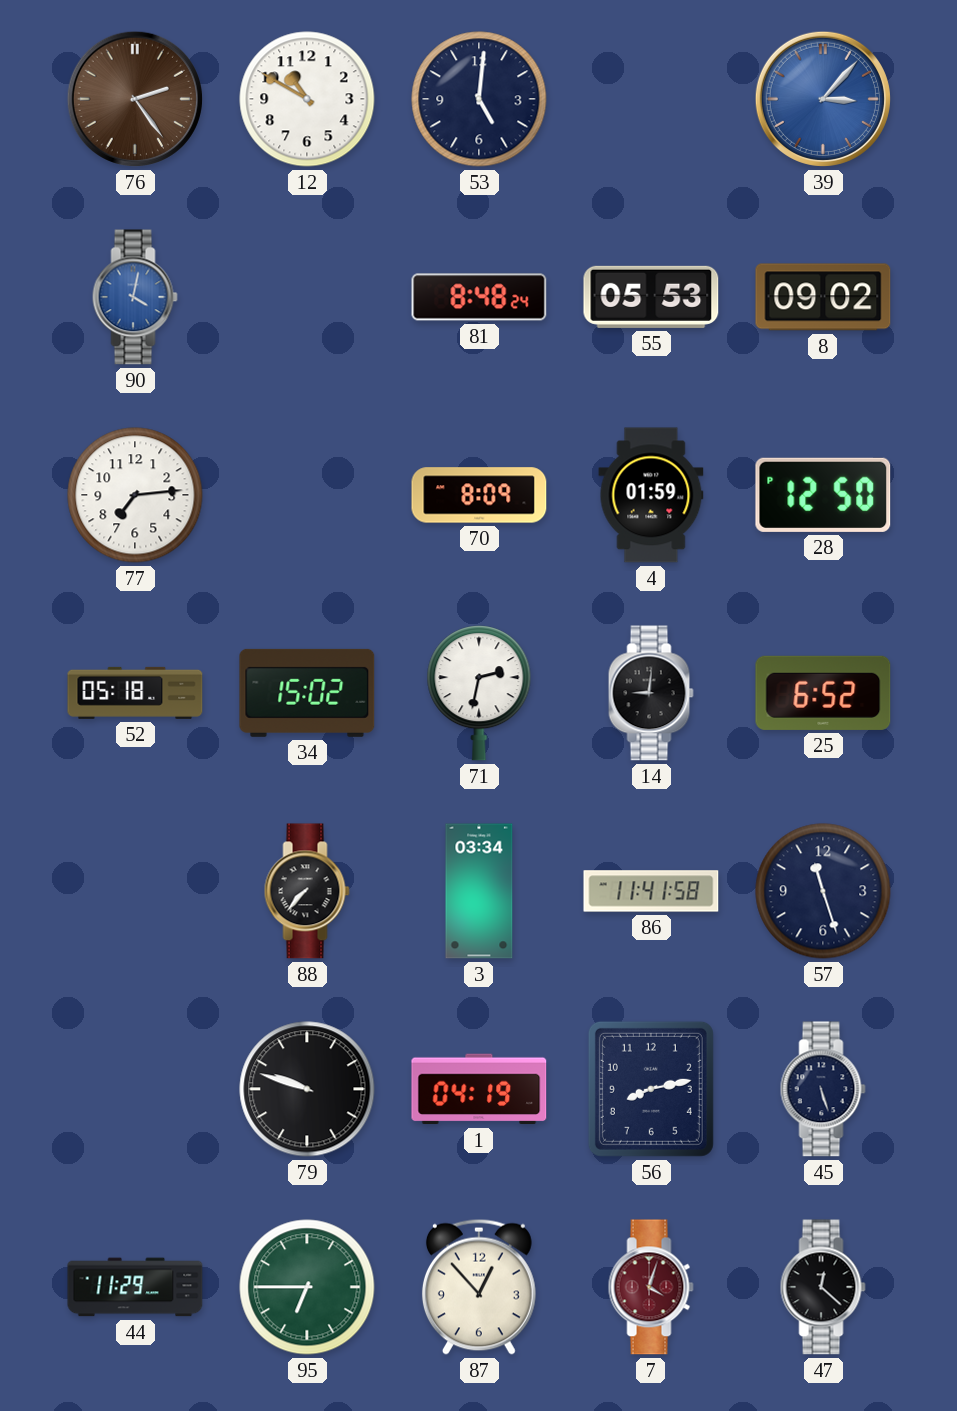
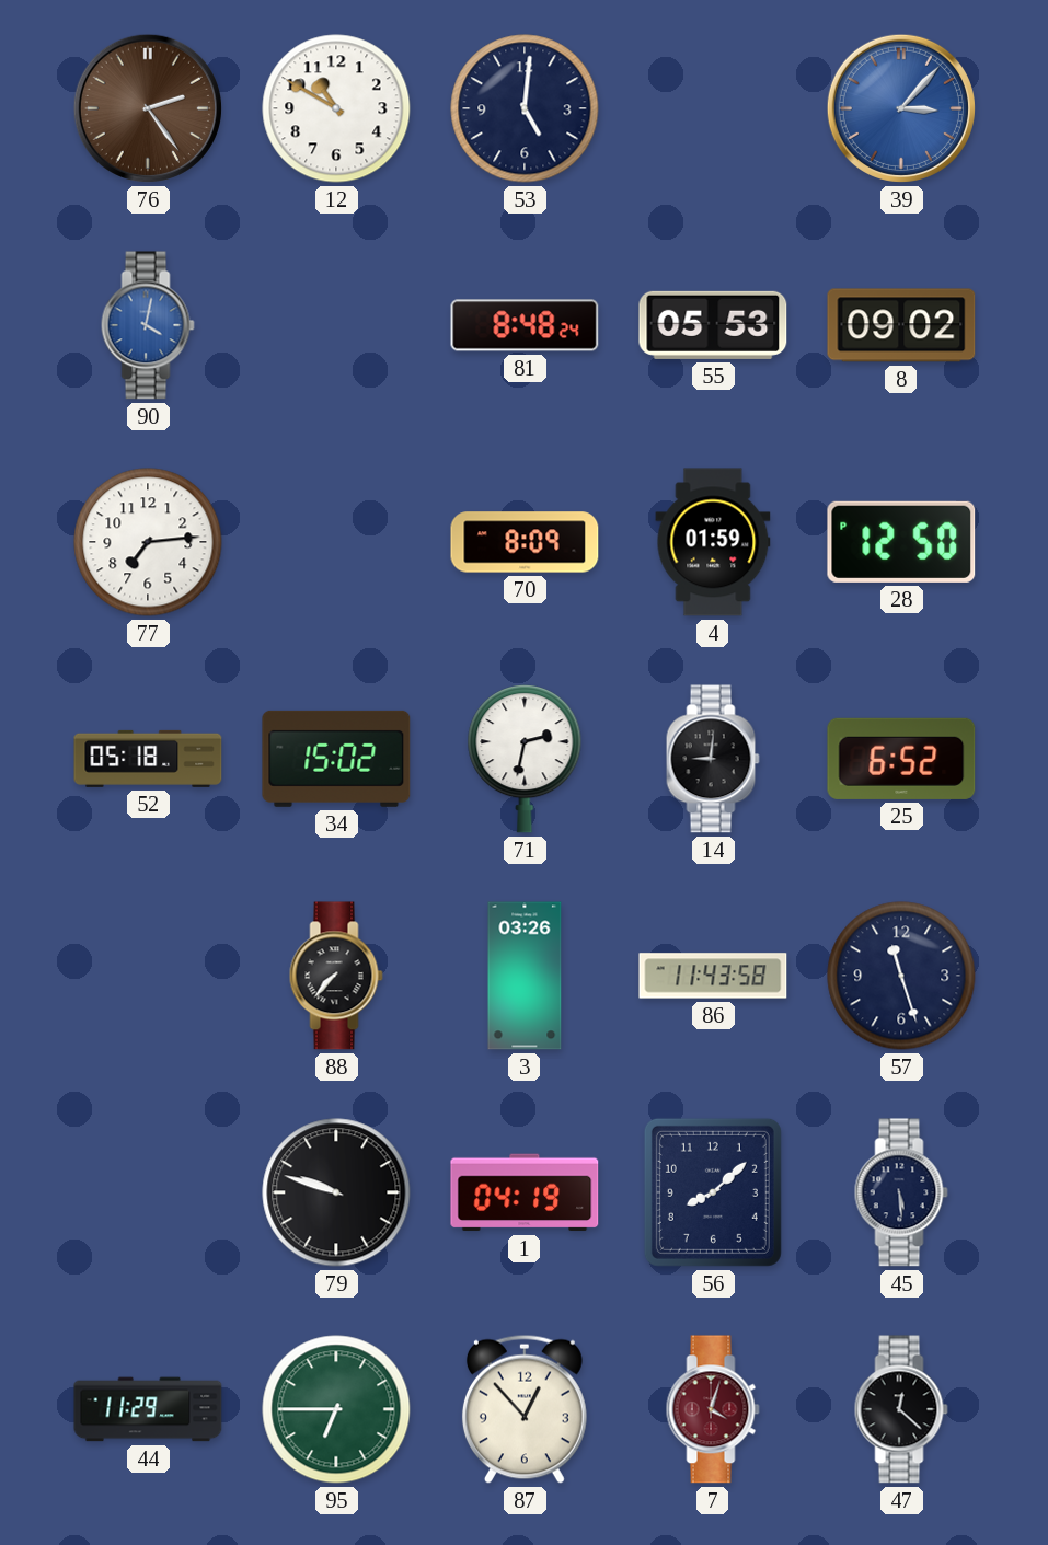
3: 03:34 -> 03:26
86: 11:41 -> 11:43
56: 8:13 -> 8:08
45: 5:27 -> 5:29
